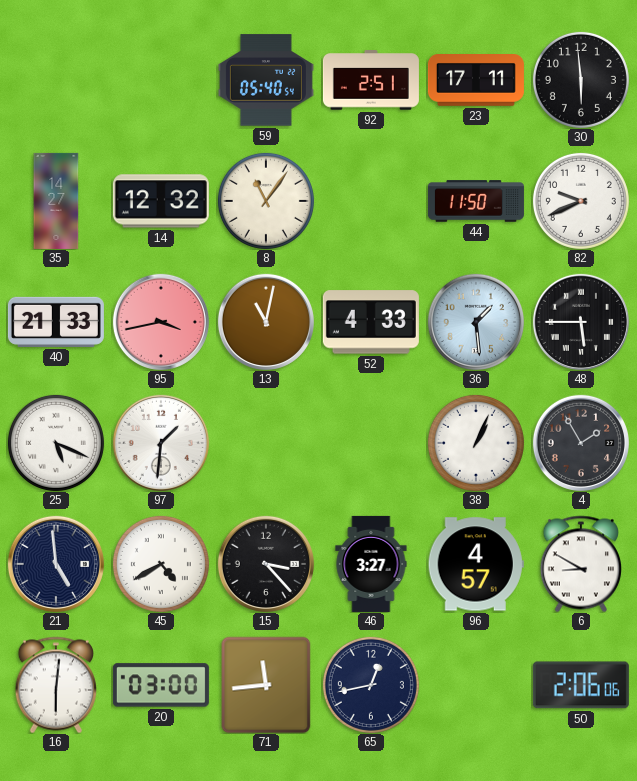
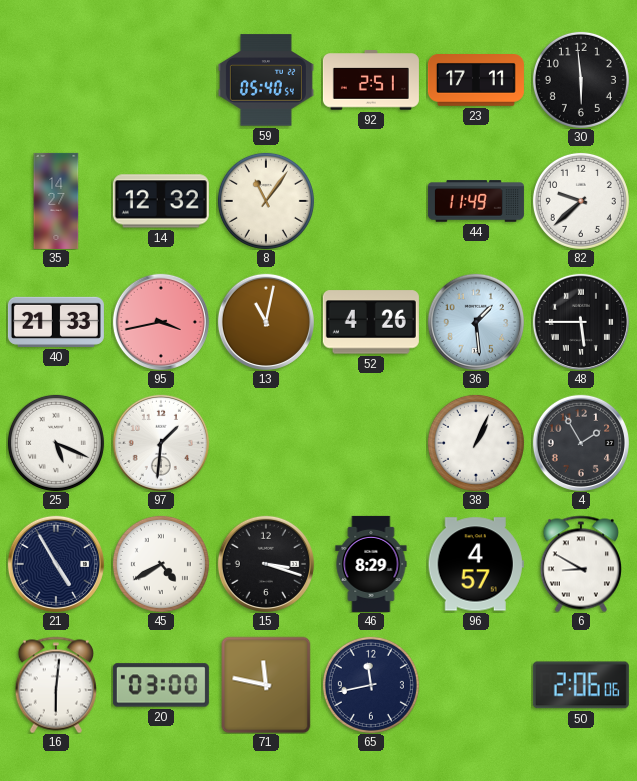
44: 11:50 -> 11:49
82: 9:41 -> 9:38
52: 4:33 -> 4:26
21: 4:59 -> 4:55
15: 3:23 -> 3:18
46: 3:27 -> 8:29
71: 11:44 -> 11:47
65: 12:43 -> 11:43
